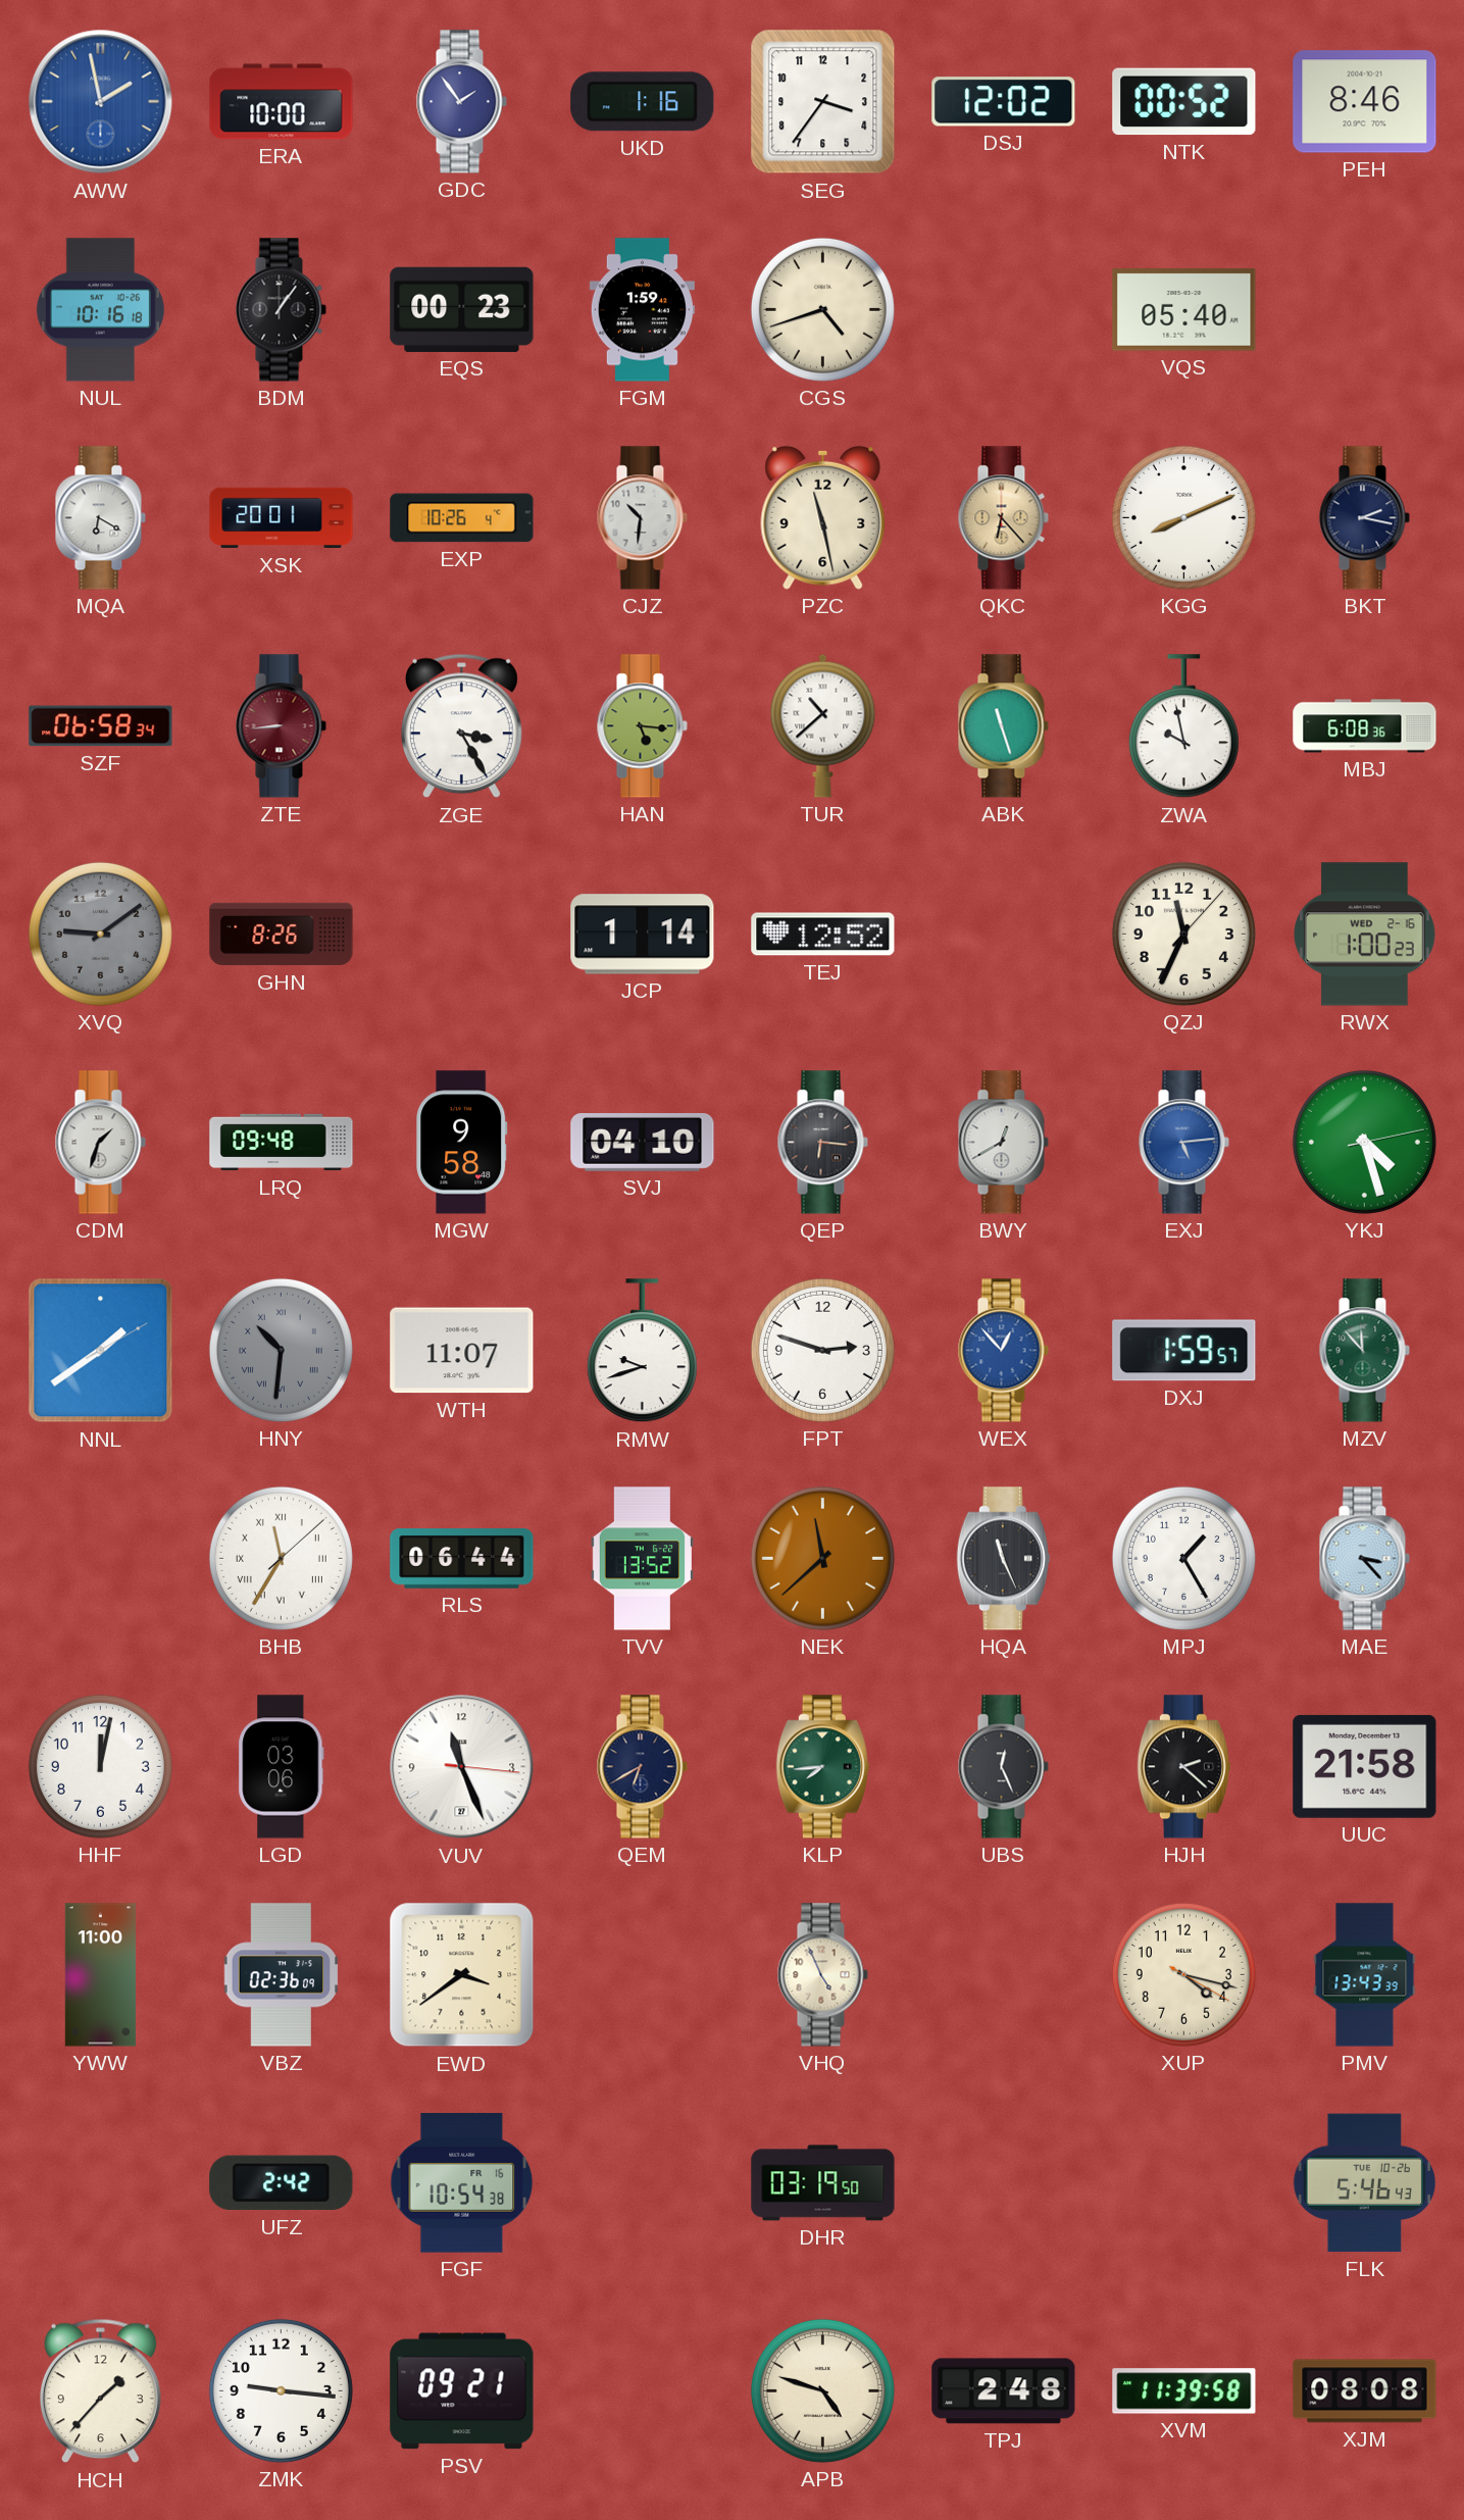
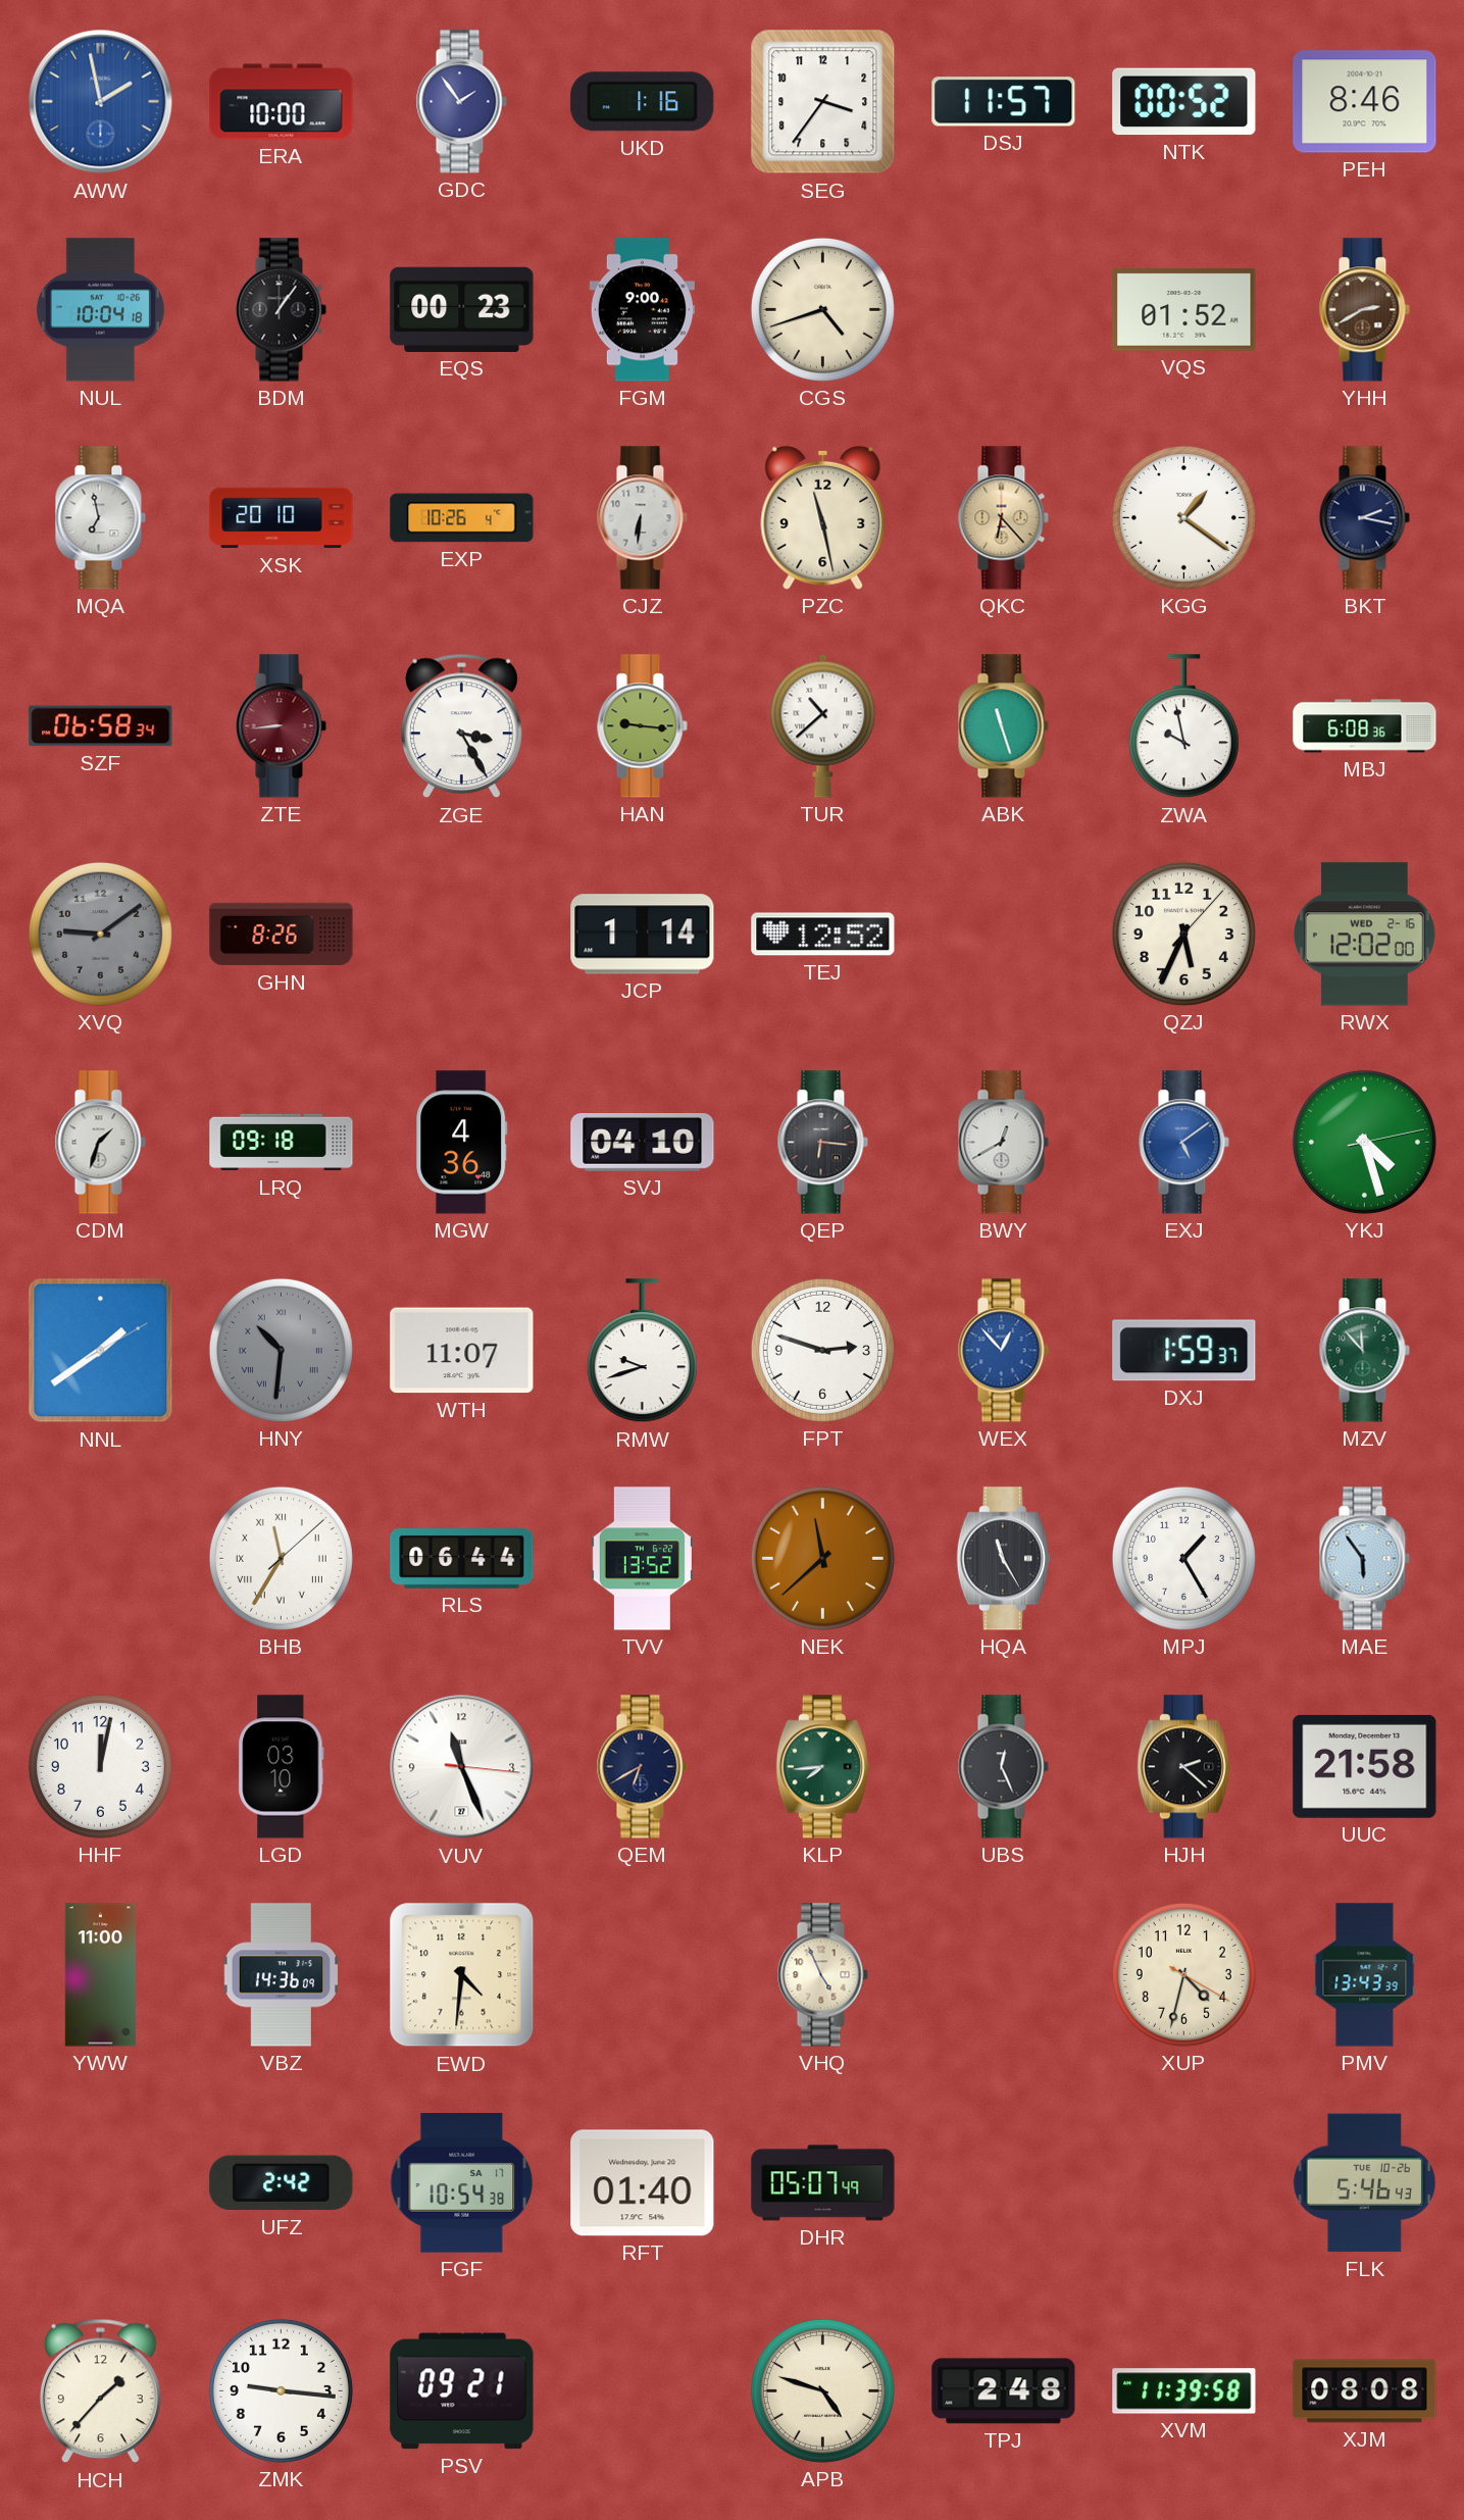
DSJ: 12:02 -> 11:57
NUL: 10:16 -> 10:04
FGM: 1:59 -> 9:00
VQS: 05:40 -> 01:52
YHH: none -> 2:40
MQA: 6:20 -> 6:58
XSK: 20:01 -> 20:10
CJZ: 10:31 -> 6:31
KGG: 8:11 -> 1:21
HAN: 5:16 -> 9:16
QZJ: 11:34 -> 5:34
RWX: 1:00 -> 12:02
LRQ: 09:48 -> 09:18
MGW: 9:58 -> 4:36
EXJ: 5:14 -> 5:09
DXJ: 1:59:57 -> 1:59:37
HQA: 11:26 -> 11:25
MAE: 3:23 -> 5:54
LGD: 03:06 -> 03:10
VBZ: 02:36 -> 14:36
EWD: 3:39 -> 4:31
XUP: 4:17 -> 4:32
FGF date: FR 16 -> SA 17
RFT: none -> 01:40
DHR: 03:19 -> 05:07
